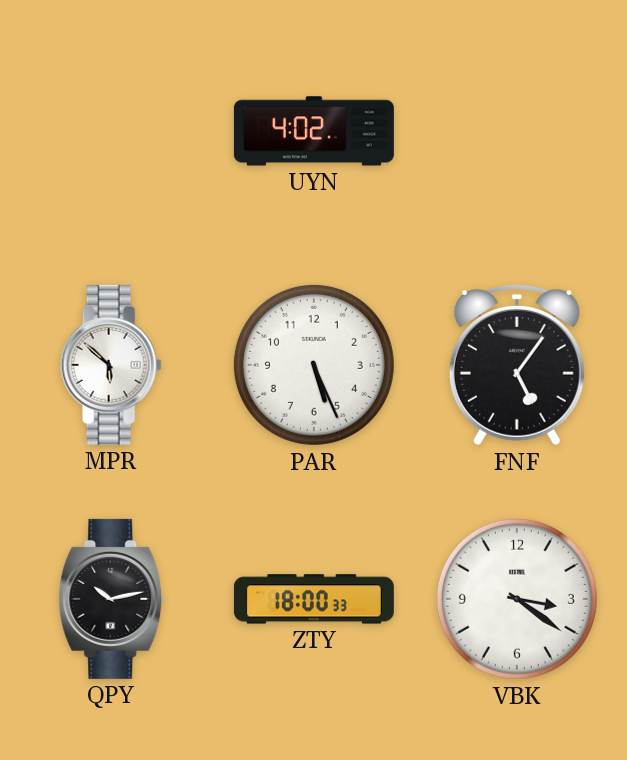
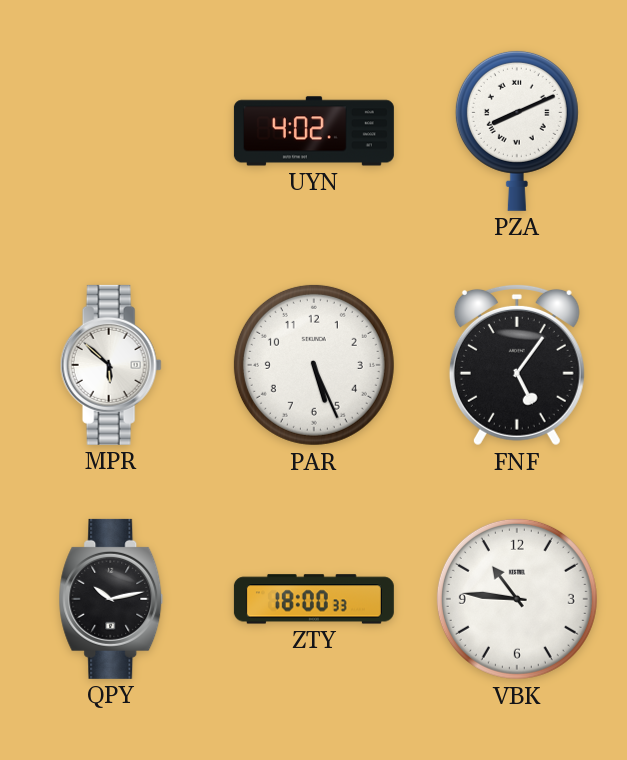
PZA: none -> 8:11
VBK: 3:21 -> 10:46
